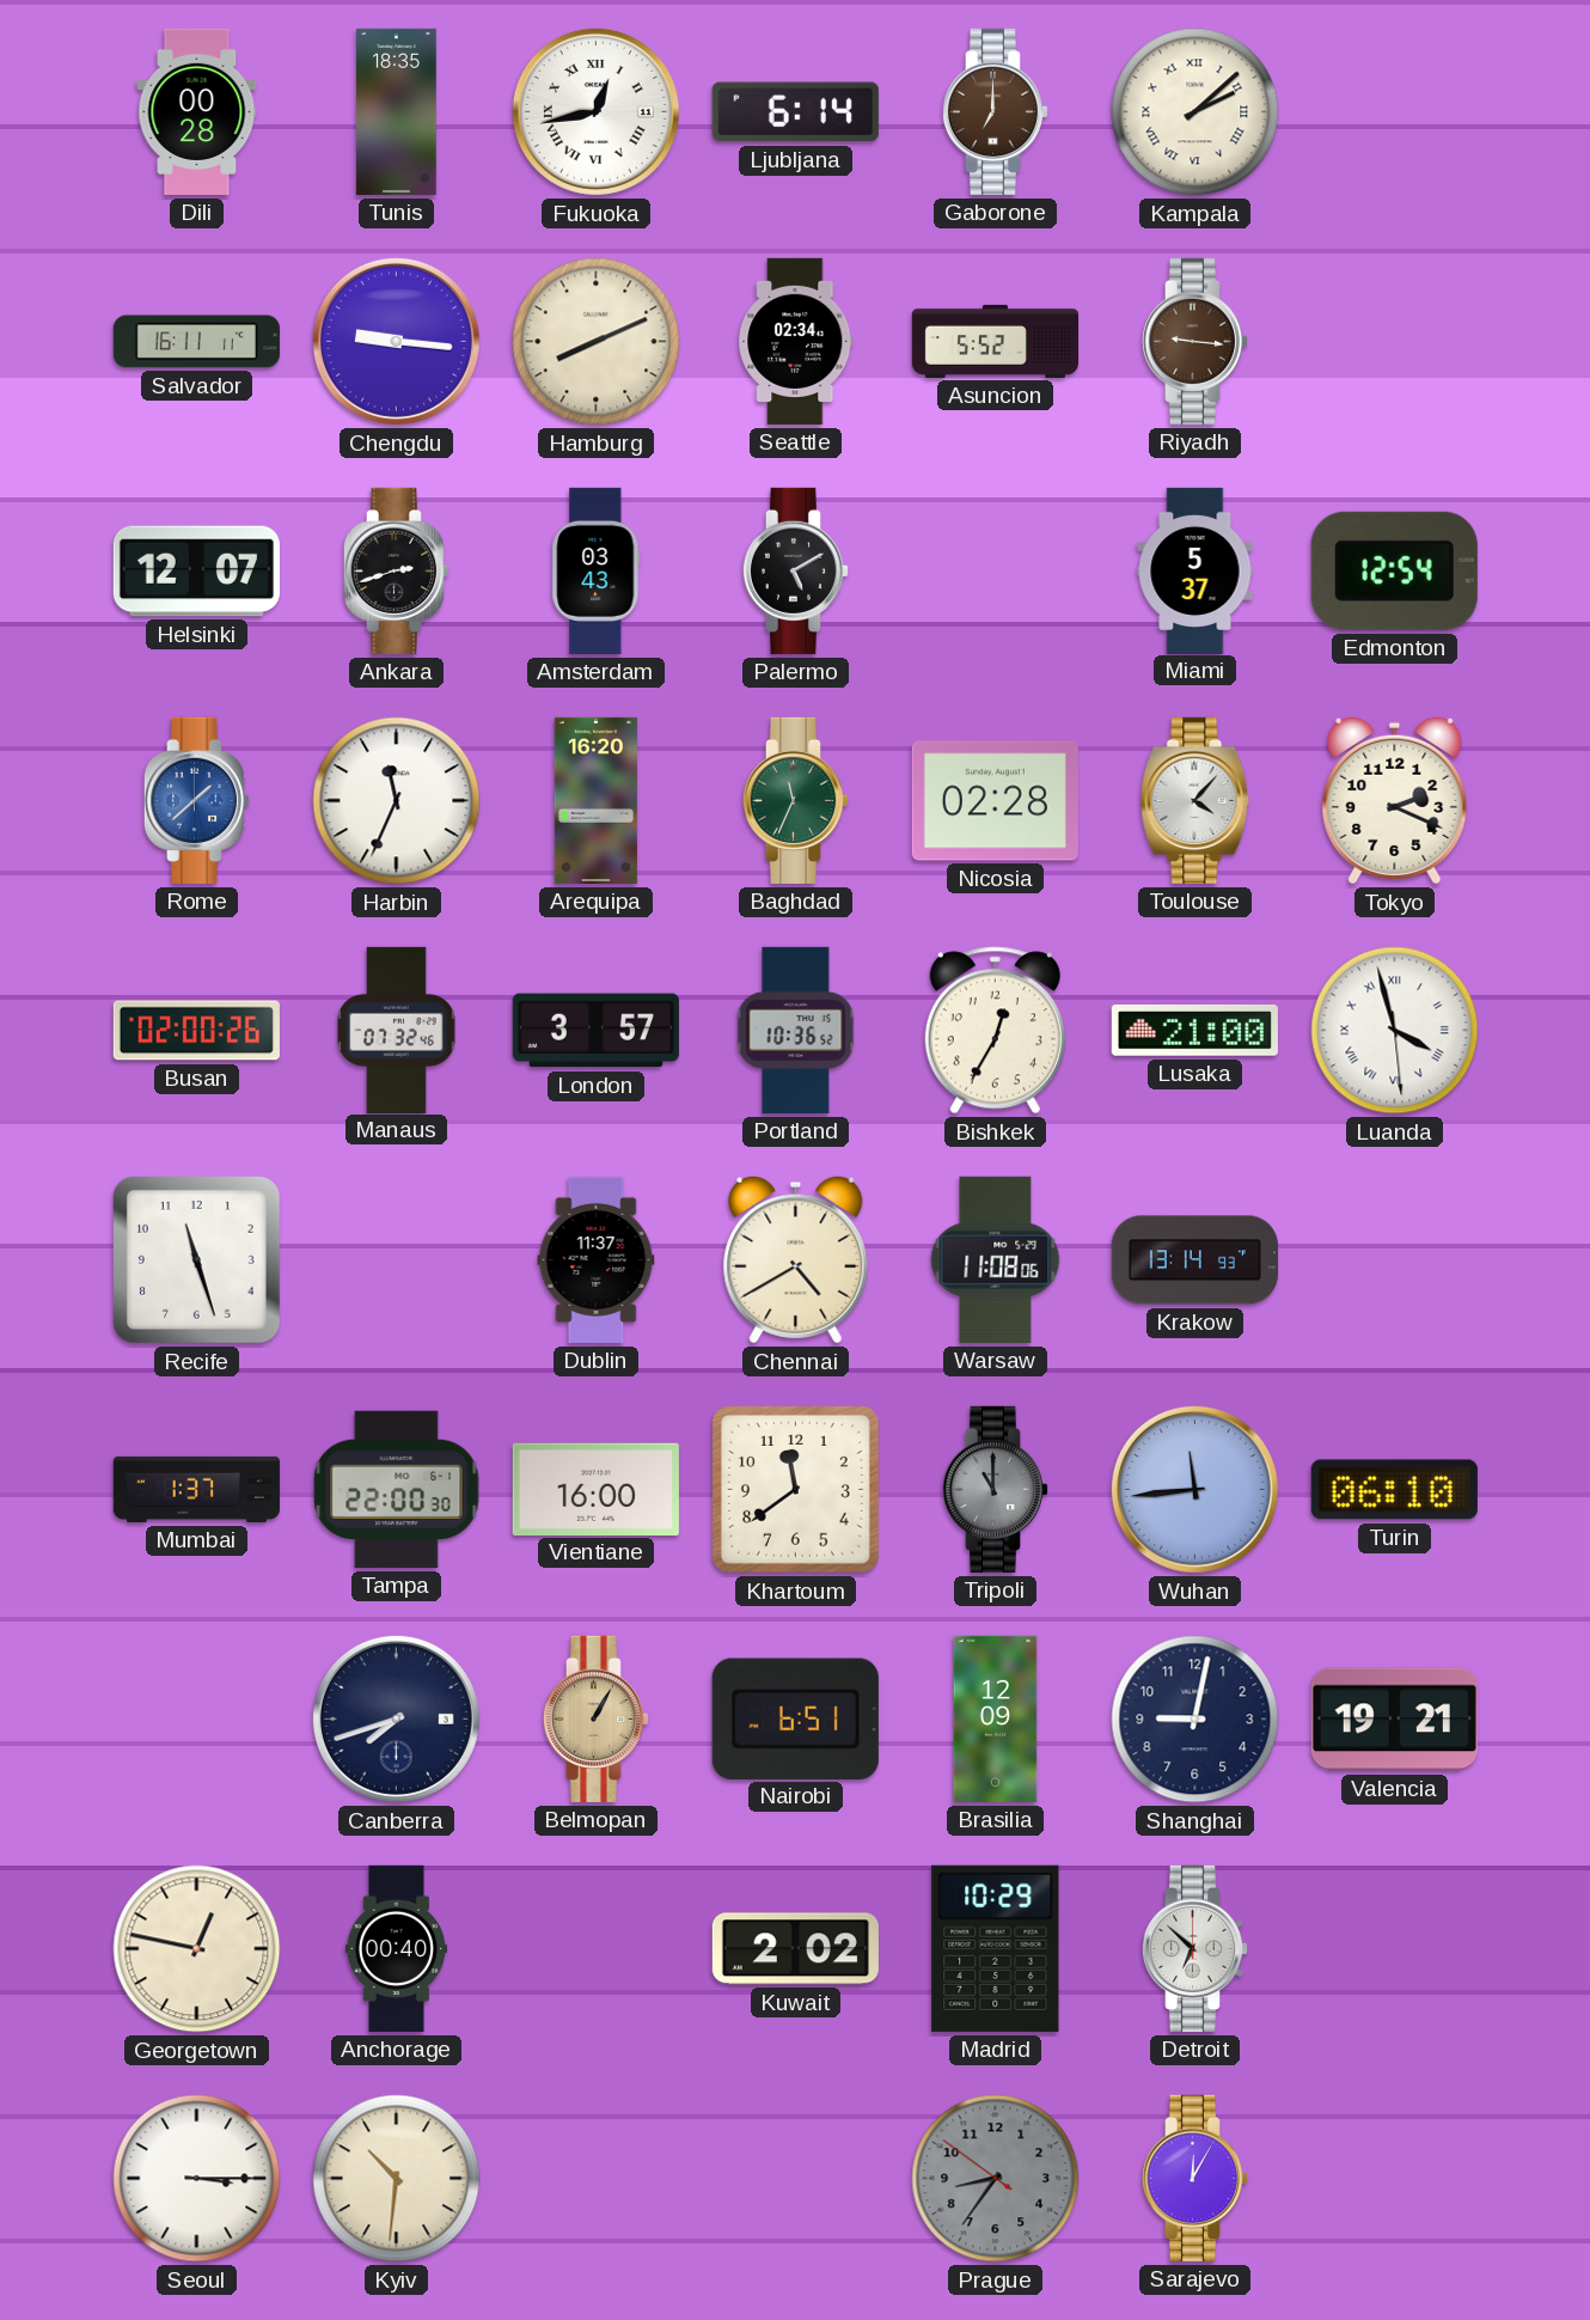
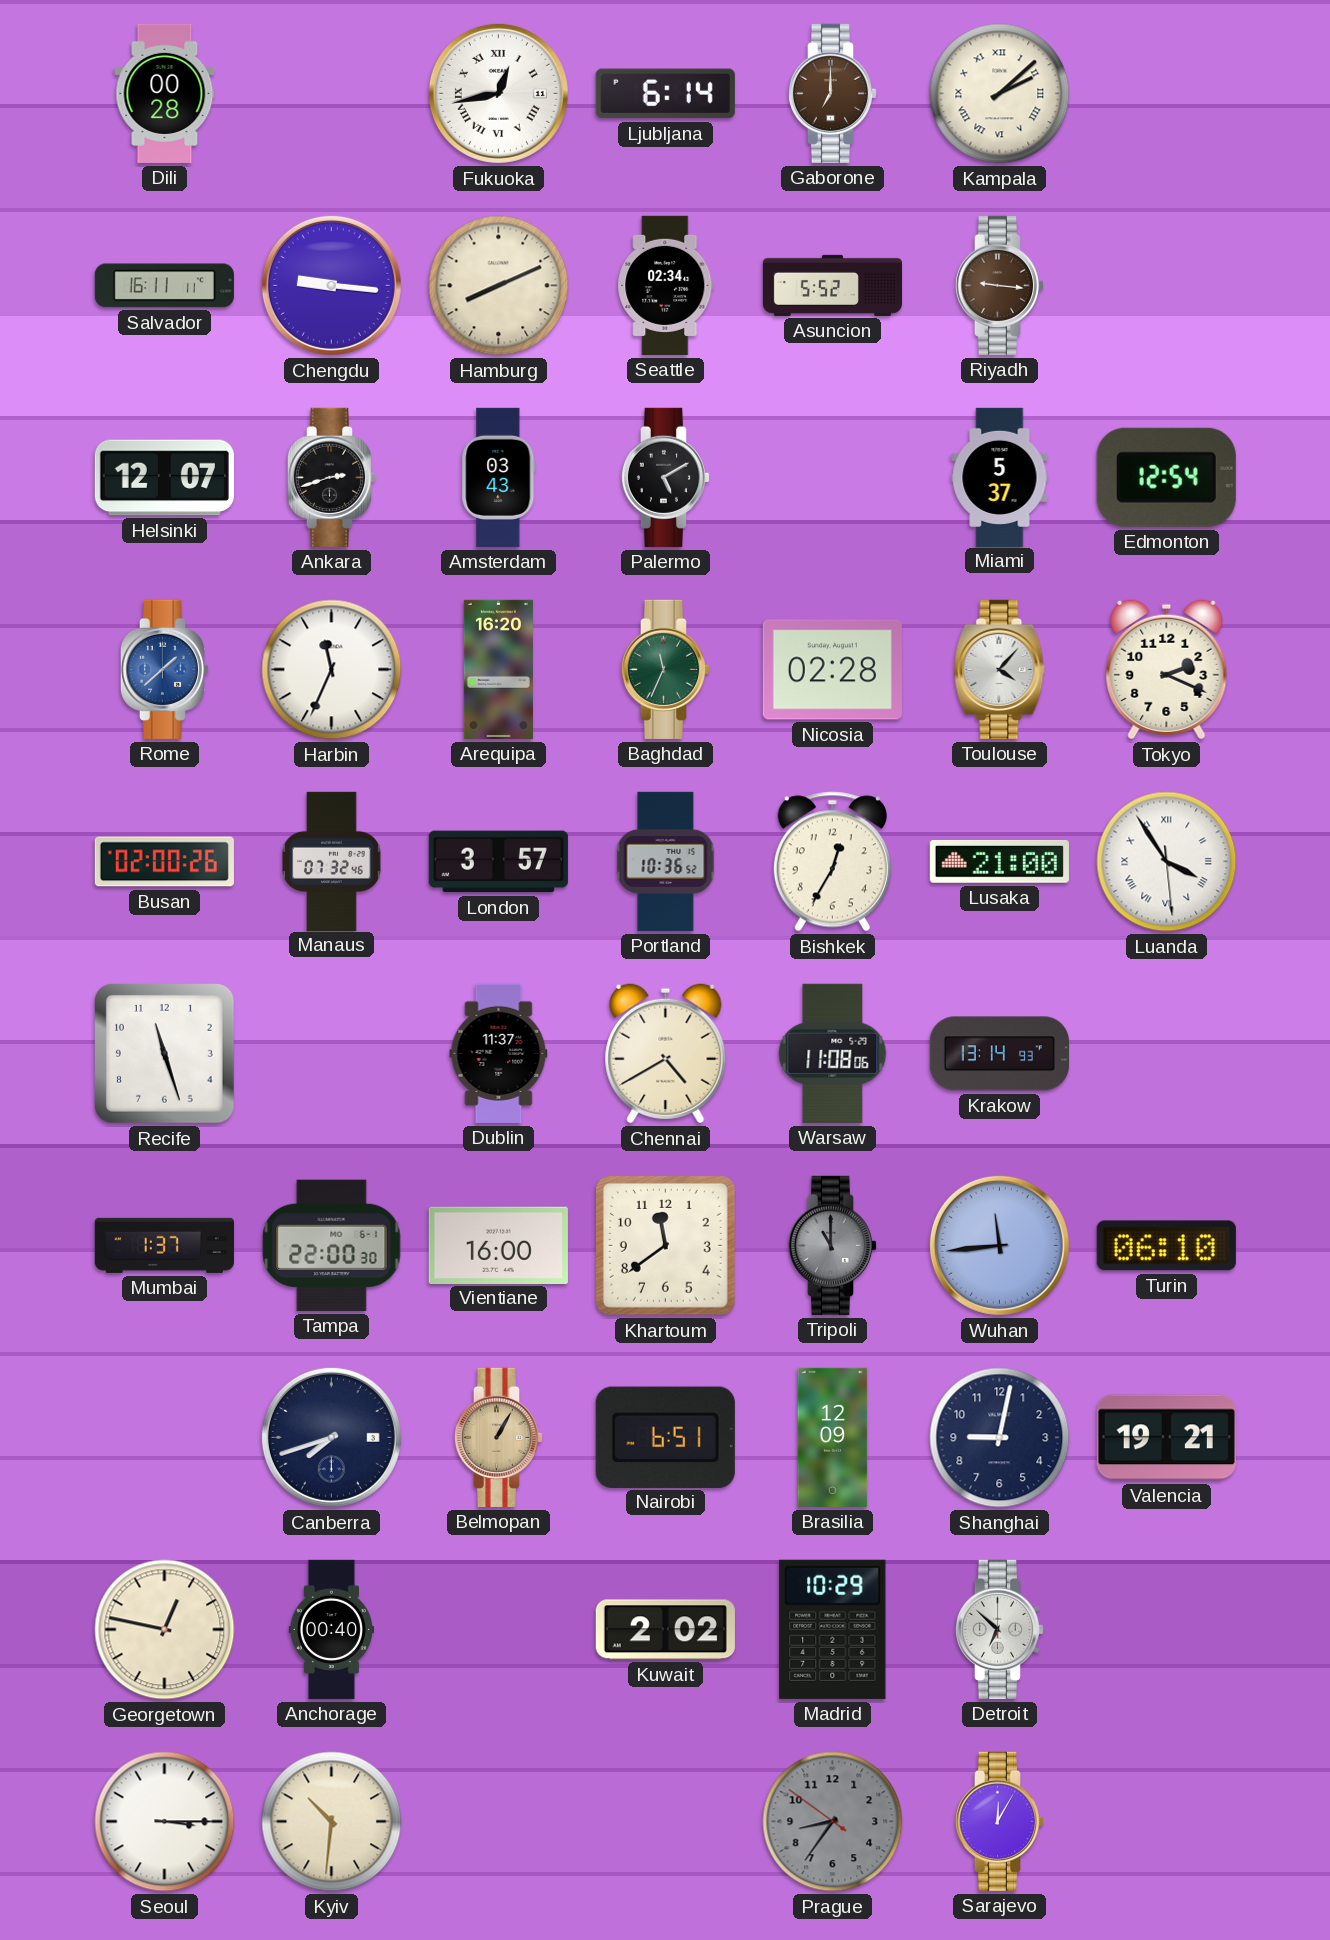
Tunis: 18:35 -> none
Luanda: 3:57 -> 3:54
